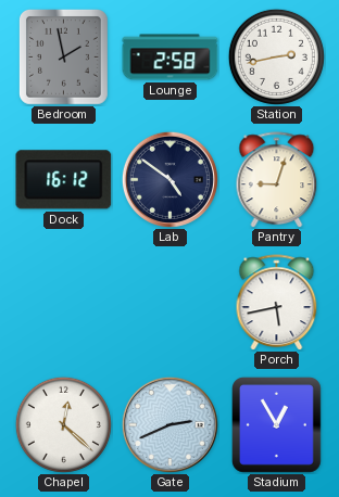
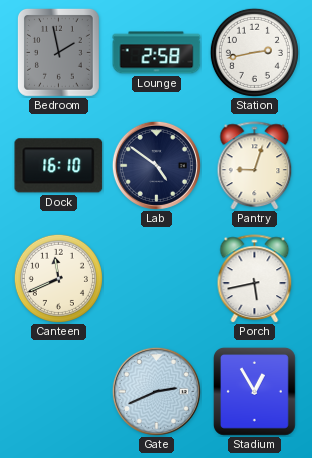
Dock: 16:12 -> 16:10
Canteen: none -> 11:41
Chapel: 12:22 -> none
